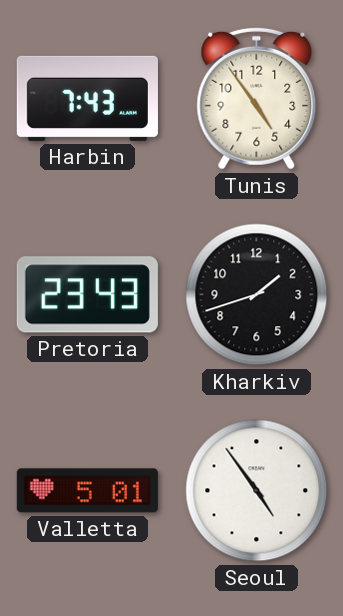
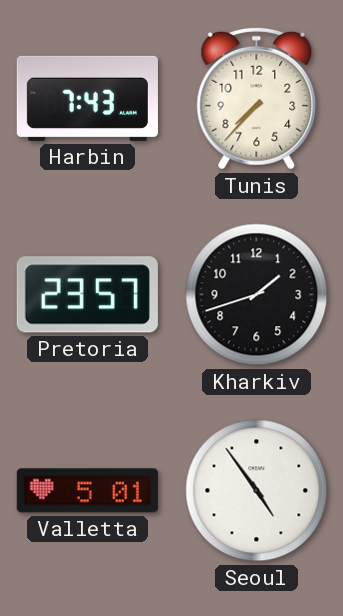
Tunis: 4:54 -> 7:37
Pretoria: 23:43 -> 23:57
